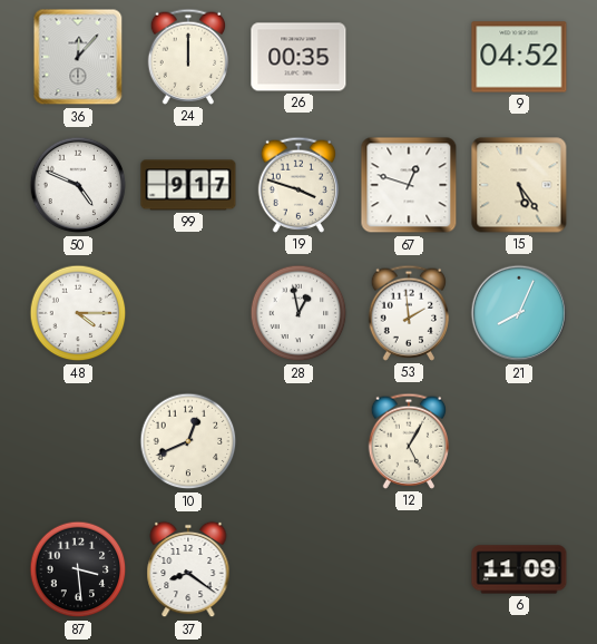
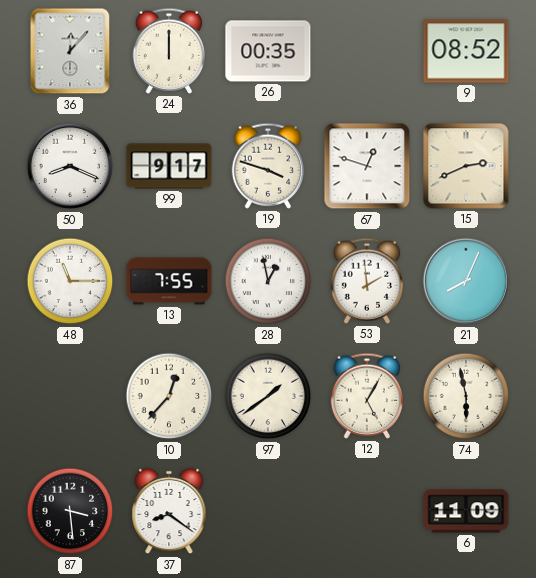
9: 04:52 -> 08:52
50: 4:49 -> 8:19
15: 5:24 -> 2:41
48: 4:15 -> 11:15
13: none -> 7:55
10: 12:41 -> 12:37
97: none -> 1:39
74: none -> 5:58
